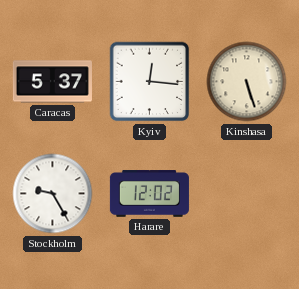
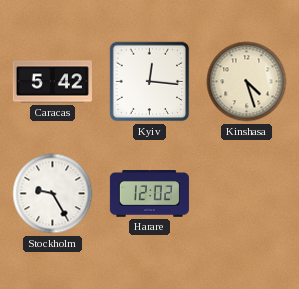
Caracas: 5:37 -> 5:42
Kinshasa: 5:27 -> 4:27
